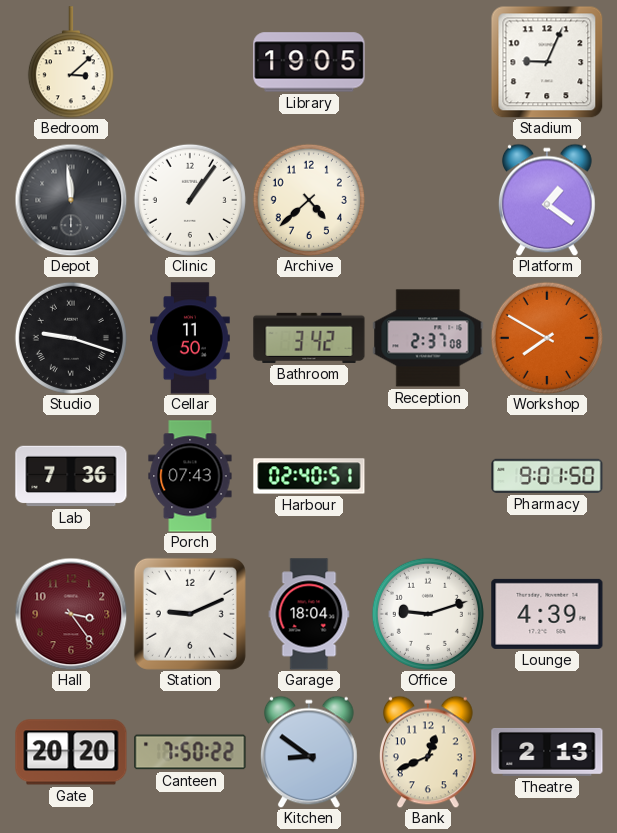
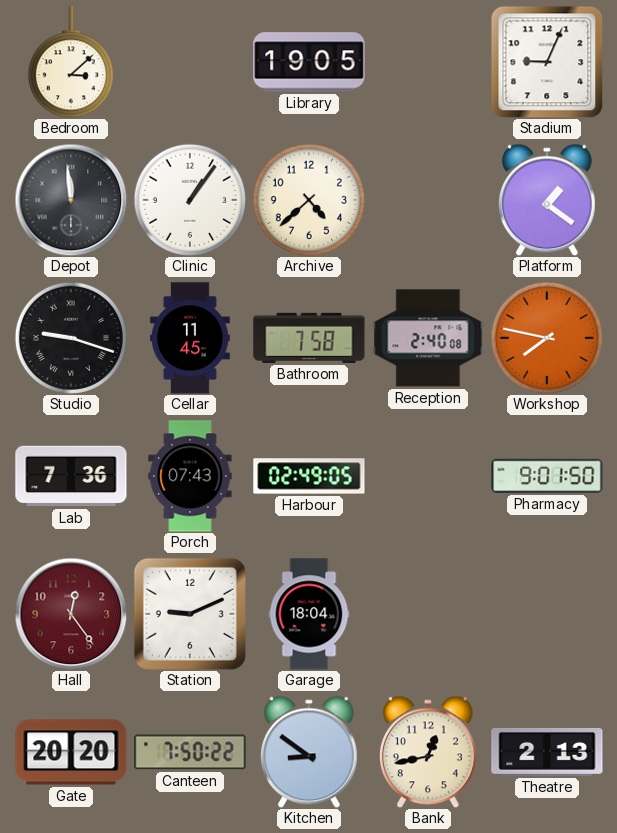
Cellar: 11:50 -> 11:45
Bathroom: 3:42 -> 7:58
Reception: 2:37 -> 2:40
Workshop: 7:50 -> 7:47
Harbour: 02:40 -> 02:49
Hall: 3:24 -> 12:24
Office: 9:12 -> none
Lounge: 4:39 -> none
Bank: 12:41 -> 12:43
